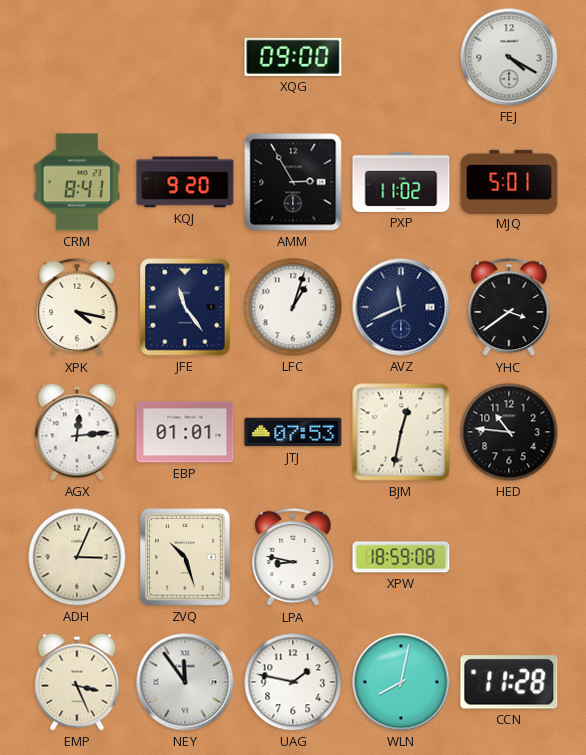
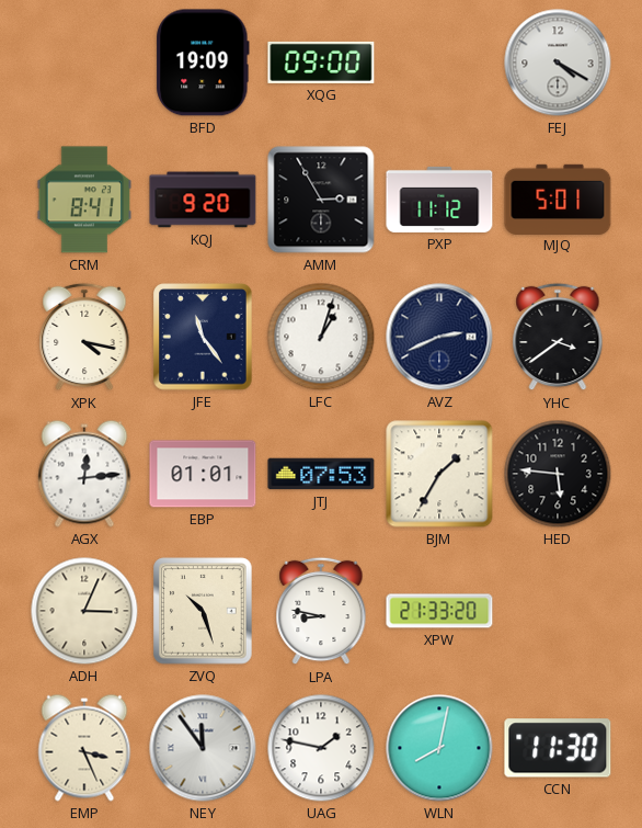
BFD: none -> 19:09
PXP: 11:02 -> 11:12
AVZ: 11:41 -> 2:41
BJM: 12:32 -> 1:35
HED: 10:46 -> 5:46
XPW: 18:59 -> 21:33
CCN: 11:28 -> 11:30
